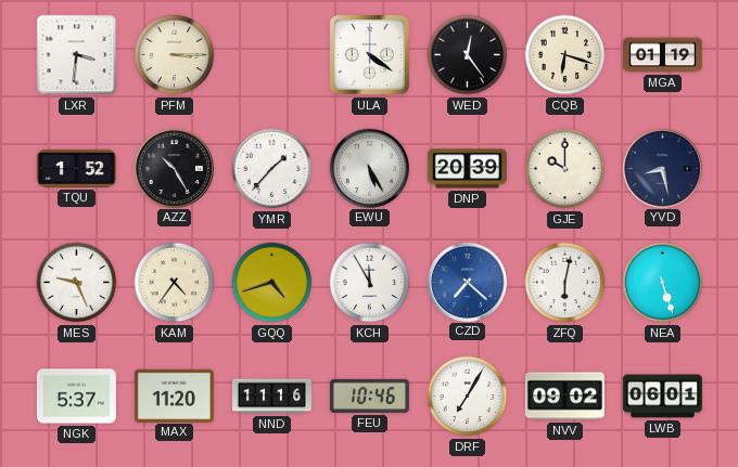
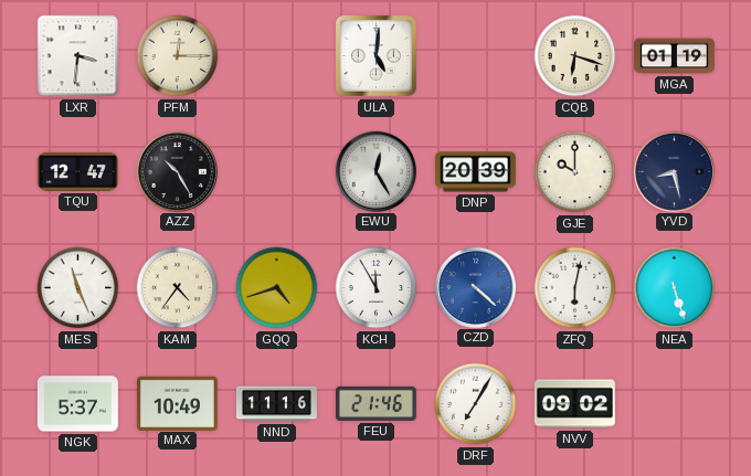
PFM: 3:15 -> 12:15
ULA: 4:21 -> 5:01
WED: 12:24 -> none
TQU: 1:52 -> 12:47
YMR: 1:37 -> none
EWU: 5:25 -> 12:25
MES: 9:26 -> 11:26
CZD: 7:22 -> 4:22
MAX: 11:20 -> 10:49
FEU: 10:46 -> 21:46
LWB: 06:01 -> none
